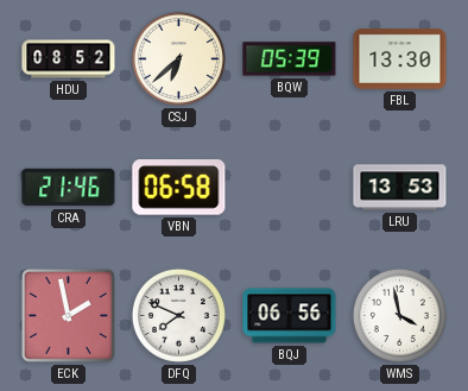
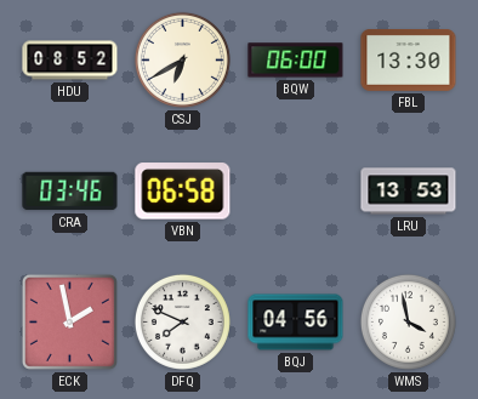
CSJ: 6:38 -> 6:40
BQW: 05:39 -> 06:00
CRA: 21:46 -> 03:46
BQJ: 06:56 -> 04:56
